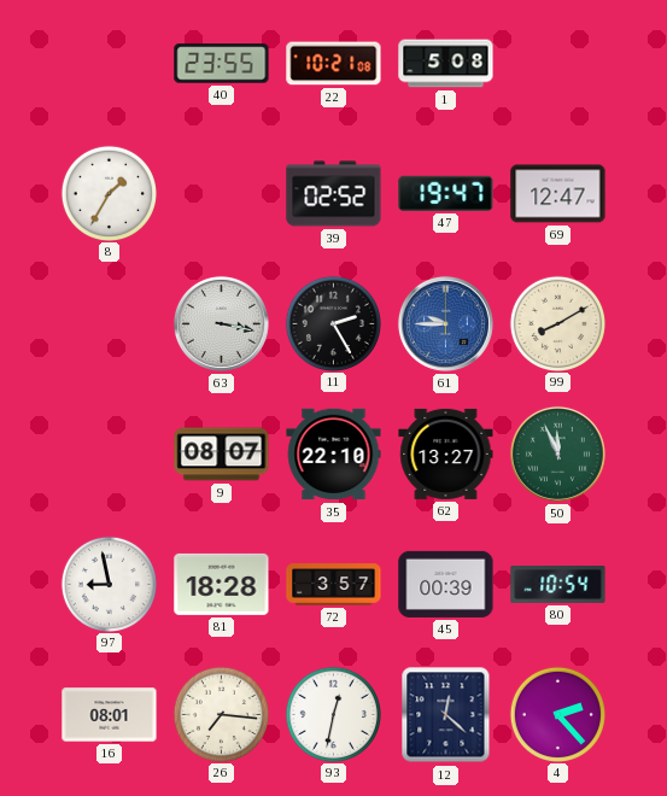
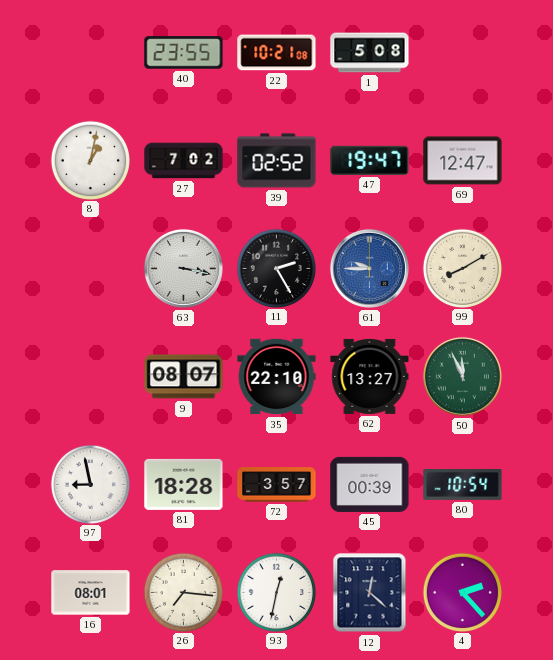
8: 1:35 -> 1:02
27: none -> 7:02
